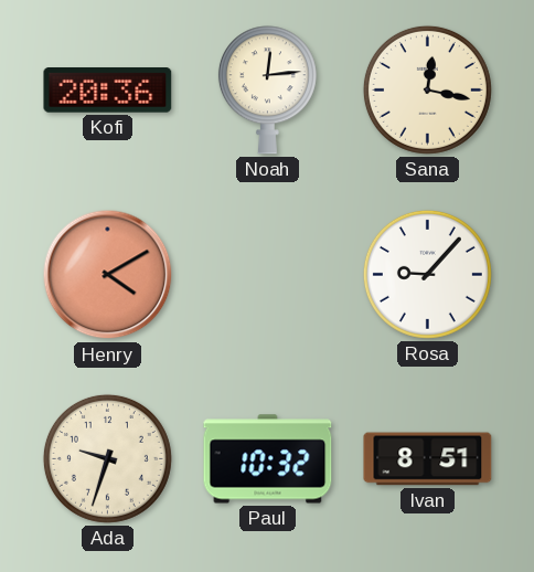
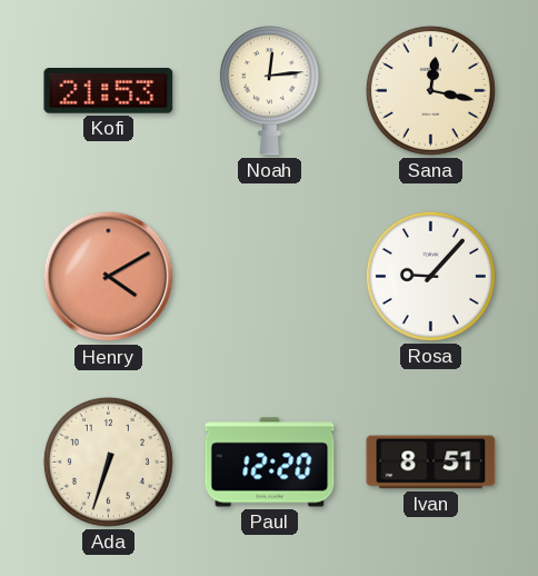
Kofi: 20:36 -> 21:53
Ada: 9:33 -> 6:33
Paul: 10:32 -> 12:20
